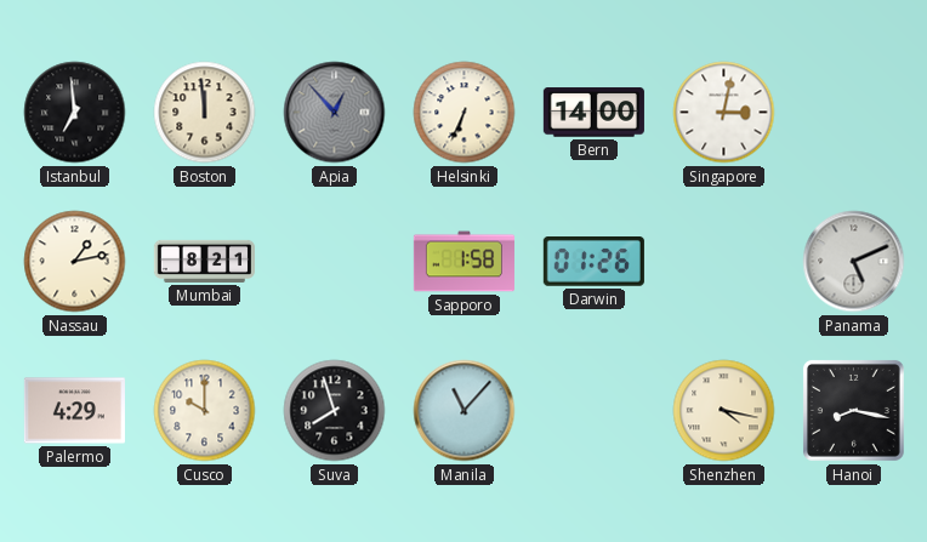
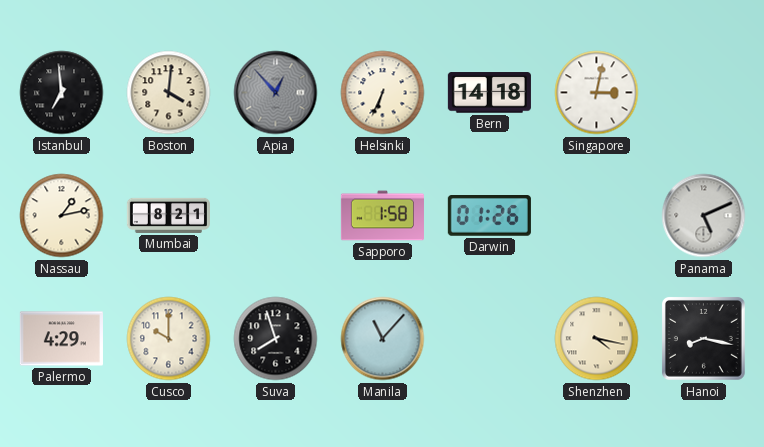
Boston: 11:59 -> 4:01
Bern: 14:00 -> 14:18
